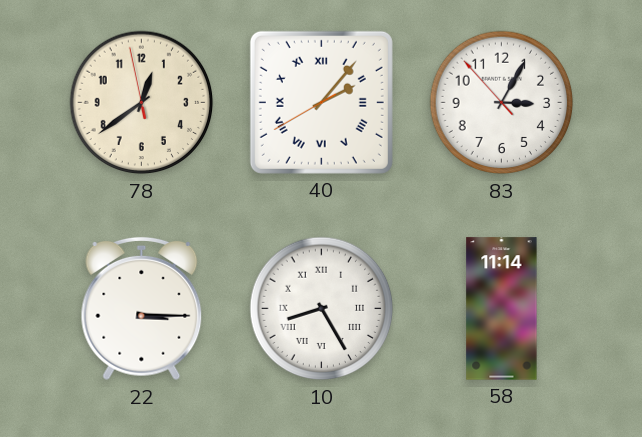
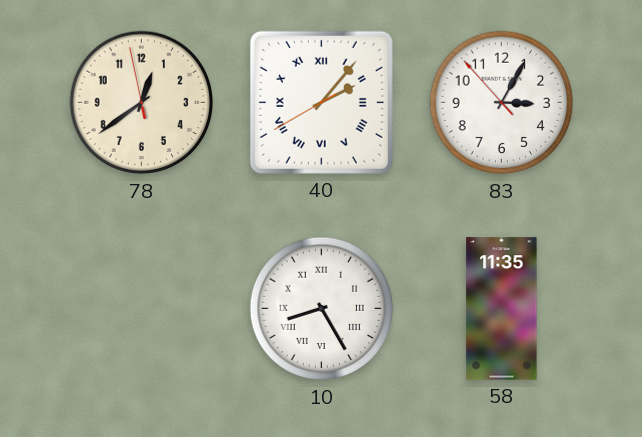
22: 3:15 -> none
58: 11:14 -> 11:35
